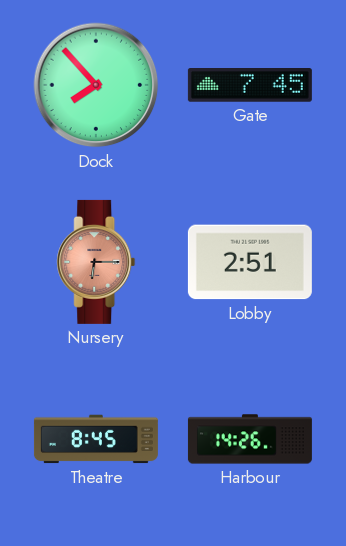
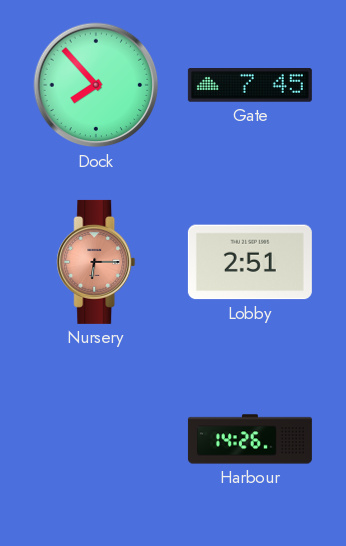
Theatre: 8:45 -> none
